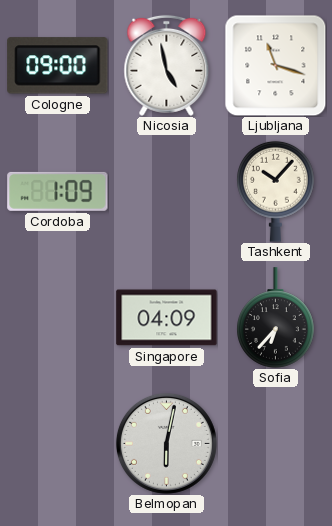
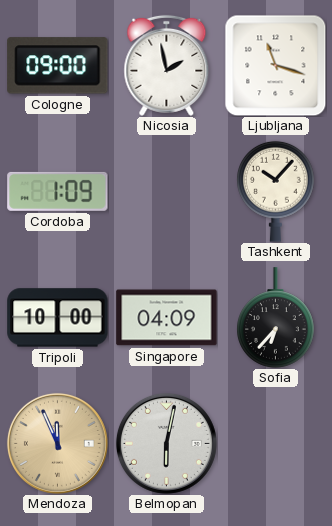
Nicosia: 4:58 -> 1:58
Tripoli: none -> 10:00
Mendoza: none -> 11:56
